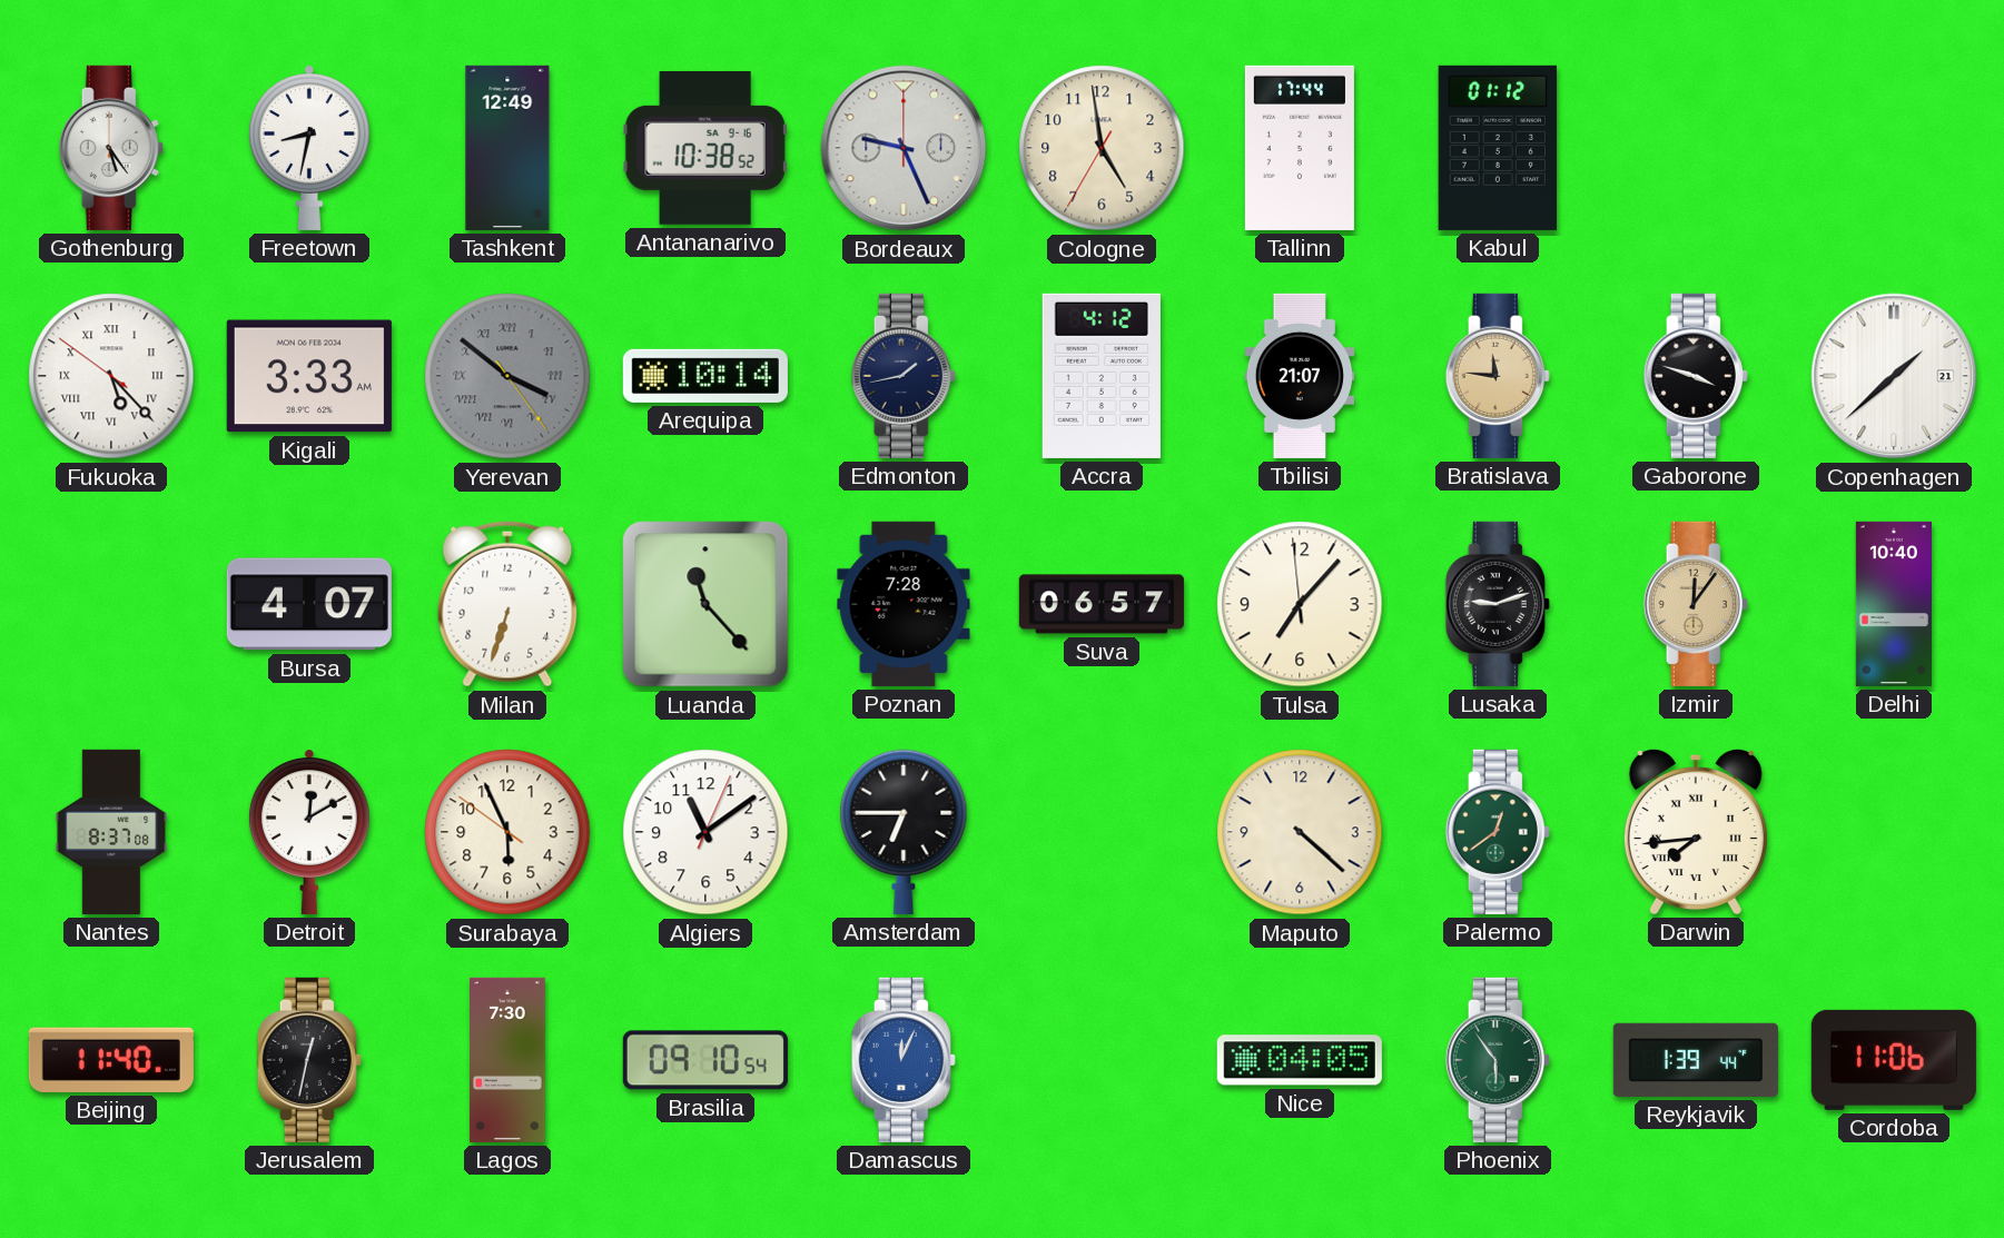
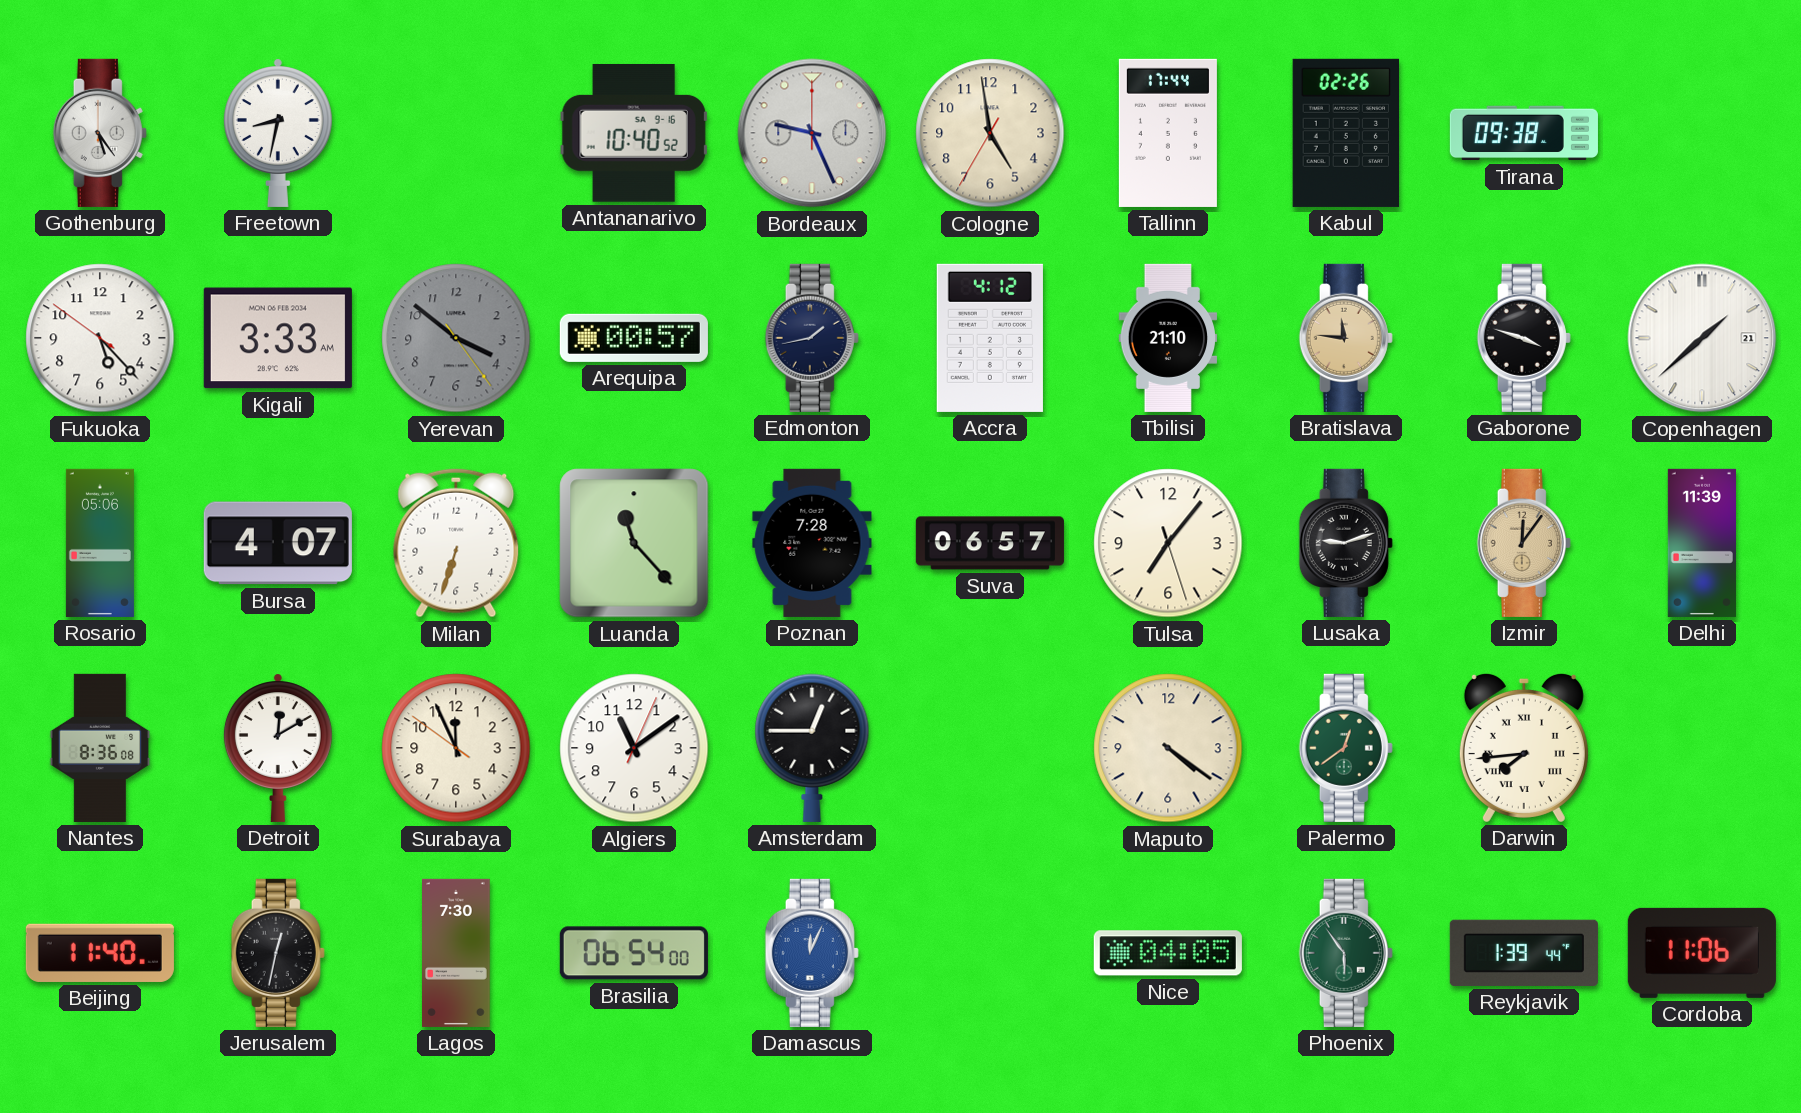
Tashkent: 12:49 -> none
Antananarivo: 10:38 -> 10:40
Kabul: 01:12 -> 02:26
Tirana: none -> 09:38
Fukuoka numerals: Roman -> Arabic
Yerevan numerals: Roman -> Arabic
Arequipa: 10:14 -> 00:57
Tbilisi: 21:07 -> 21:10
Rosario: none -> 05:06
Tulsa: 7:06:59 -> 7:06:27
Delhi: 10:40 -> 11:39
Nantes: 8:37 -> 8:36
Surabaya: 5:55 -> 11:55
Amsterdam: 6:45 -> 12:45
Maputo: 4:22 -> 4:21
Brasilia: 09:10 -> 06:54
